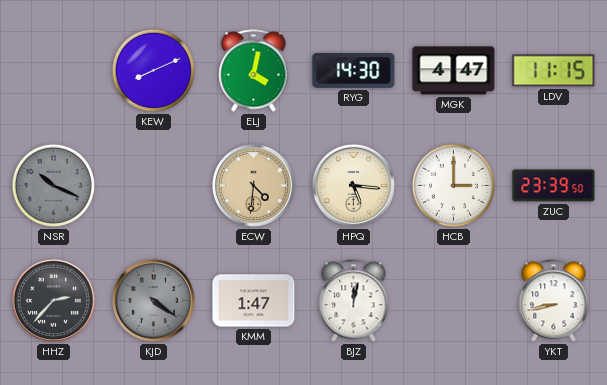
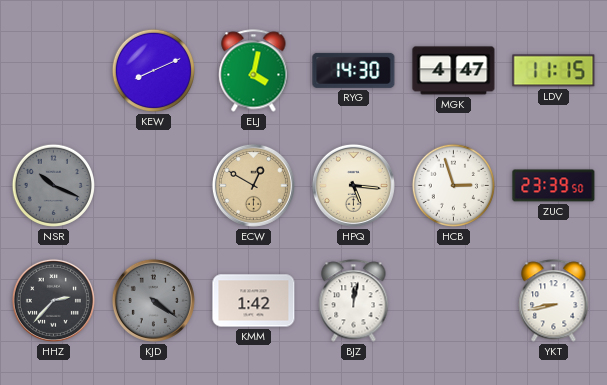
ECW: 4:31 -> 12:50
HCB: 3:00 -> 2:57
KMM: 1:47 -> 1:42
